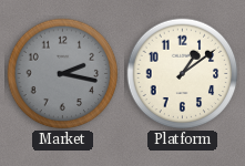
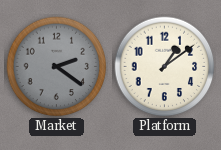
Market: 2:17 -> 2:21
